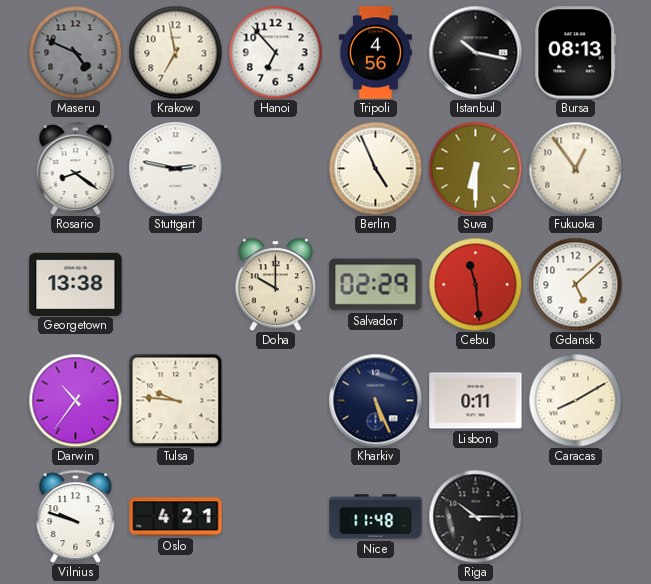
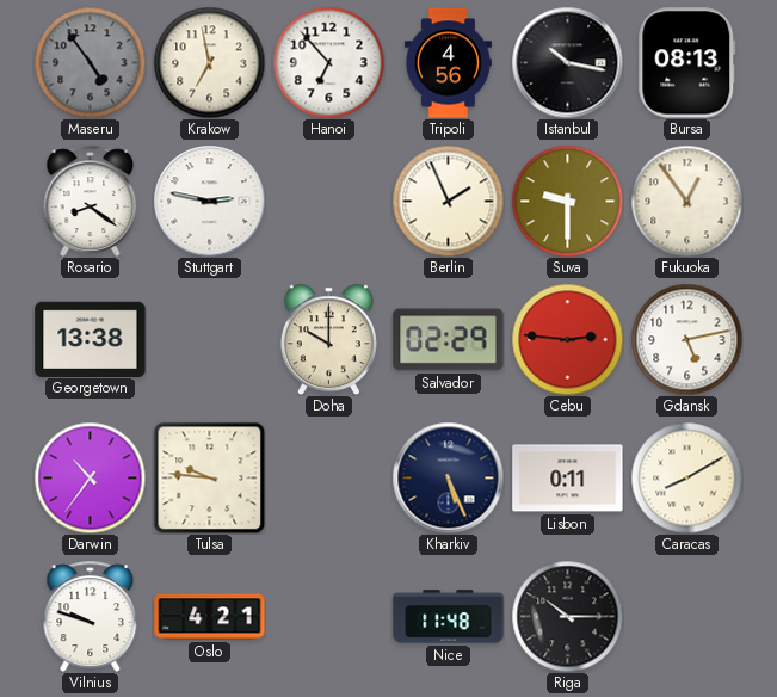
Maseru: 4:49 -> 4:54
Berlin: 4:56 -> 1:56
Suva: 6:30 -> 9:30
Cebu: 11:29 -> 2:46
Gdansk: 5:08 -> 5:13
